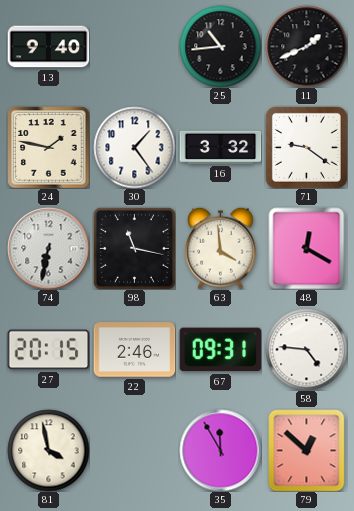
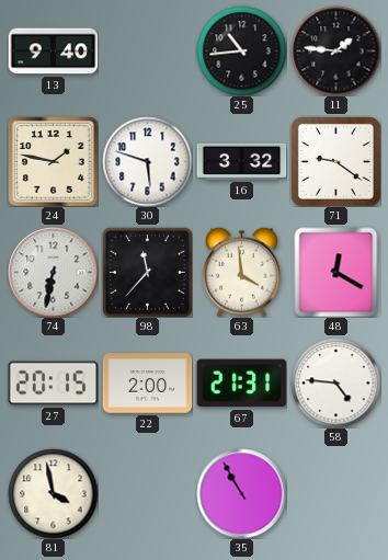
11: 1:41 -> 1:46
30: 1:24 -> 5:48
98: 11:17 -> 11:37
22: 2:46 -> 2:00
67: 09:31 -> 21:31
35: 11:55 -> 10:55
79: 12:52 -> none
